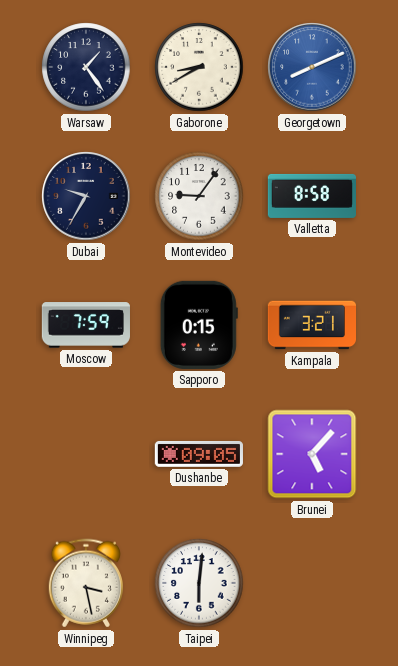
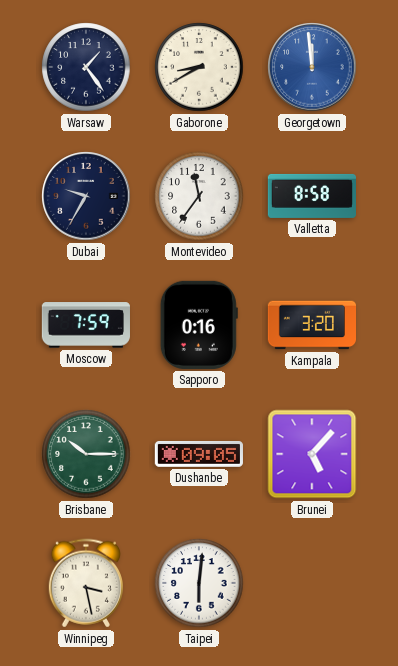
Georgetown: 8:11 -> 11:59
Montevideo: 9:06 -> 11:36
Sapporo: 0:15 -> 0:16
Kampala: 3:21 -> 3:20
Brisbane: none -> 10:15
